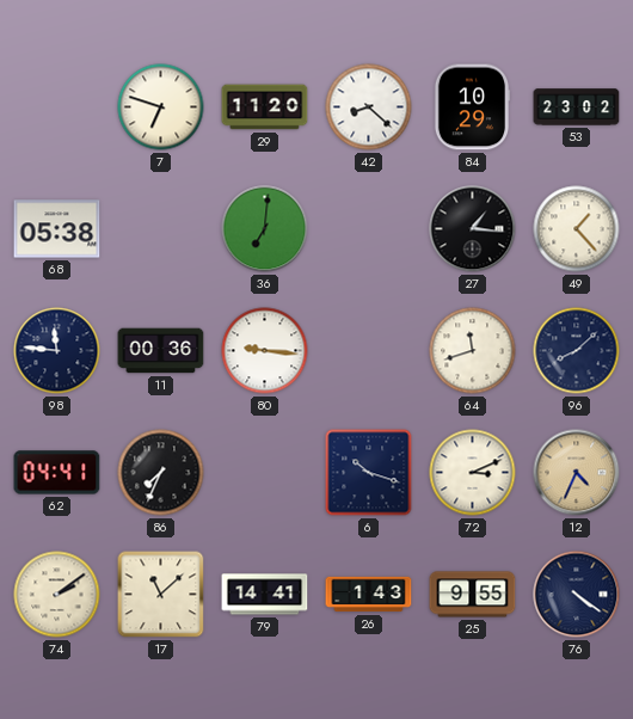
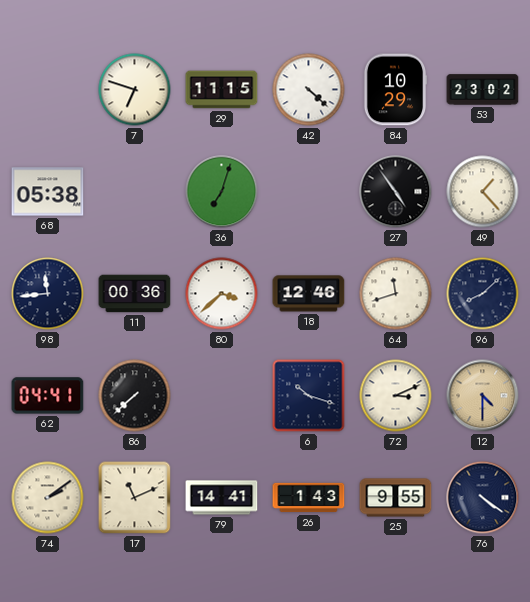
29: 11:20 -> 11:15
42: 8:22 -> 4:22
36: 7:01 -> 7:03
27: 1:16 -> 4:54
98: 11:46 -> 11:44
80: 9:16 -> 3:38
18: none -> 12:46
86: 7:34 -> 7:38
12: 4:34 -> 4:30
17: 11:08 -> 11:11
